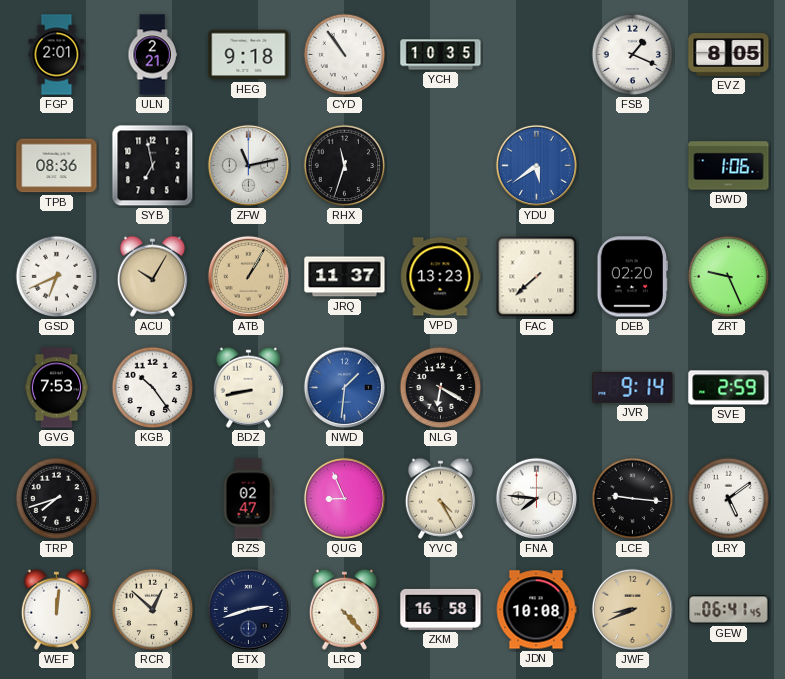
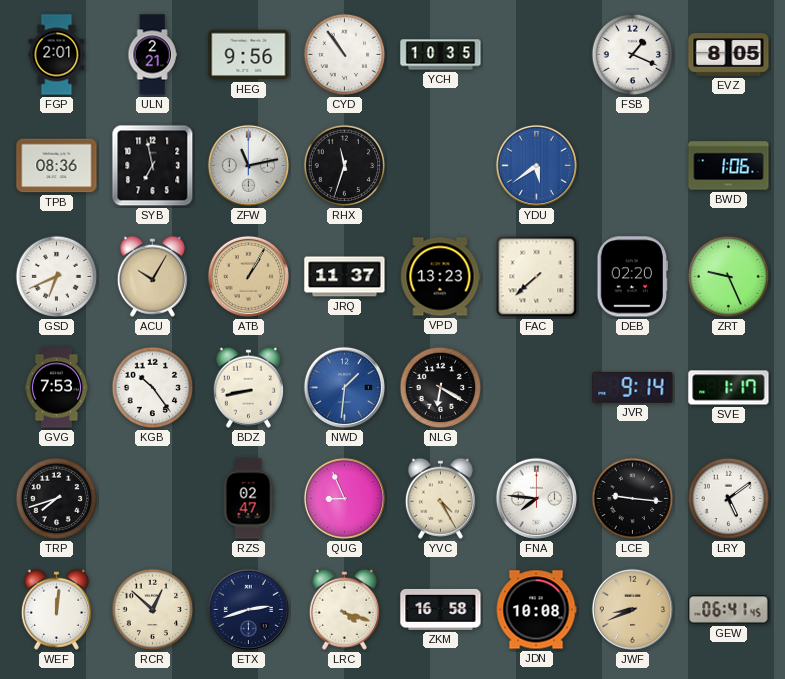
HEG: 9:18 -> 9:56
SVE: 2:59 -> 1:17
LRC: 4:23 -> 4:18
